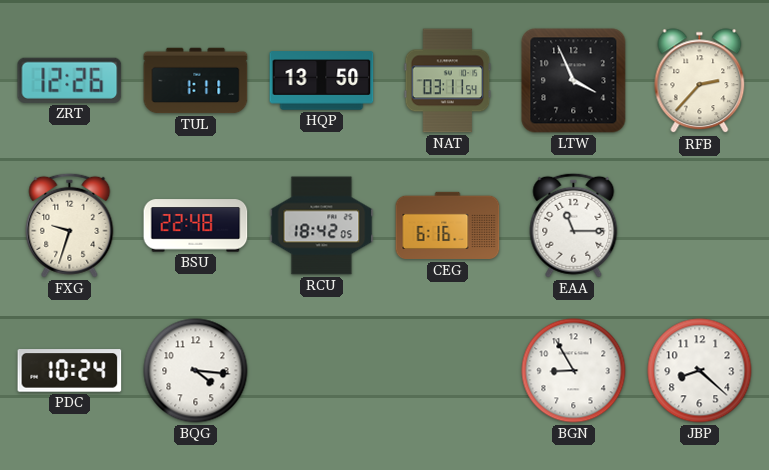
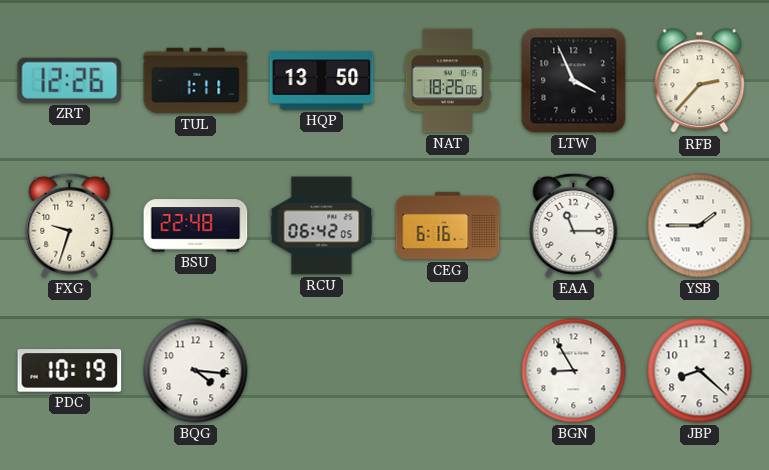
NAT: 03:11 -> 18:26
RCU: 18:42 -> 06:42
YSB: none -> 1:45
PDC: 10:24 -> 10:19
